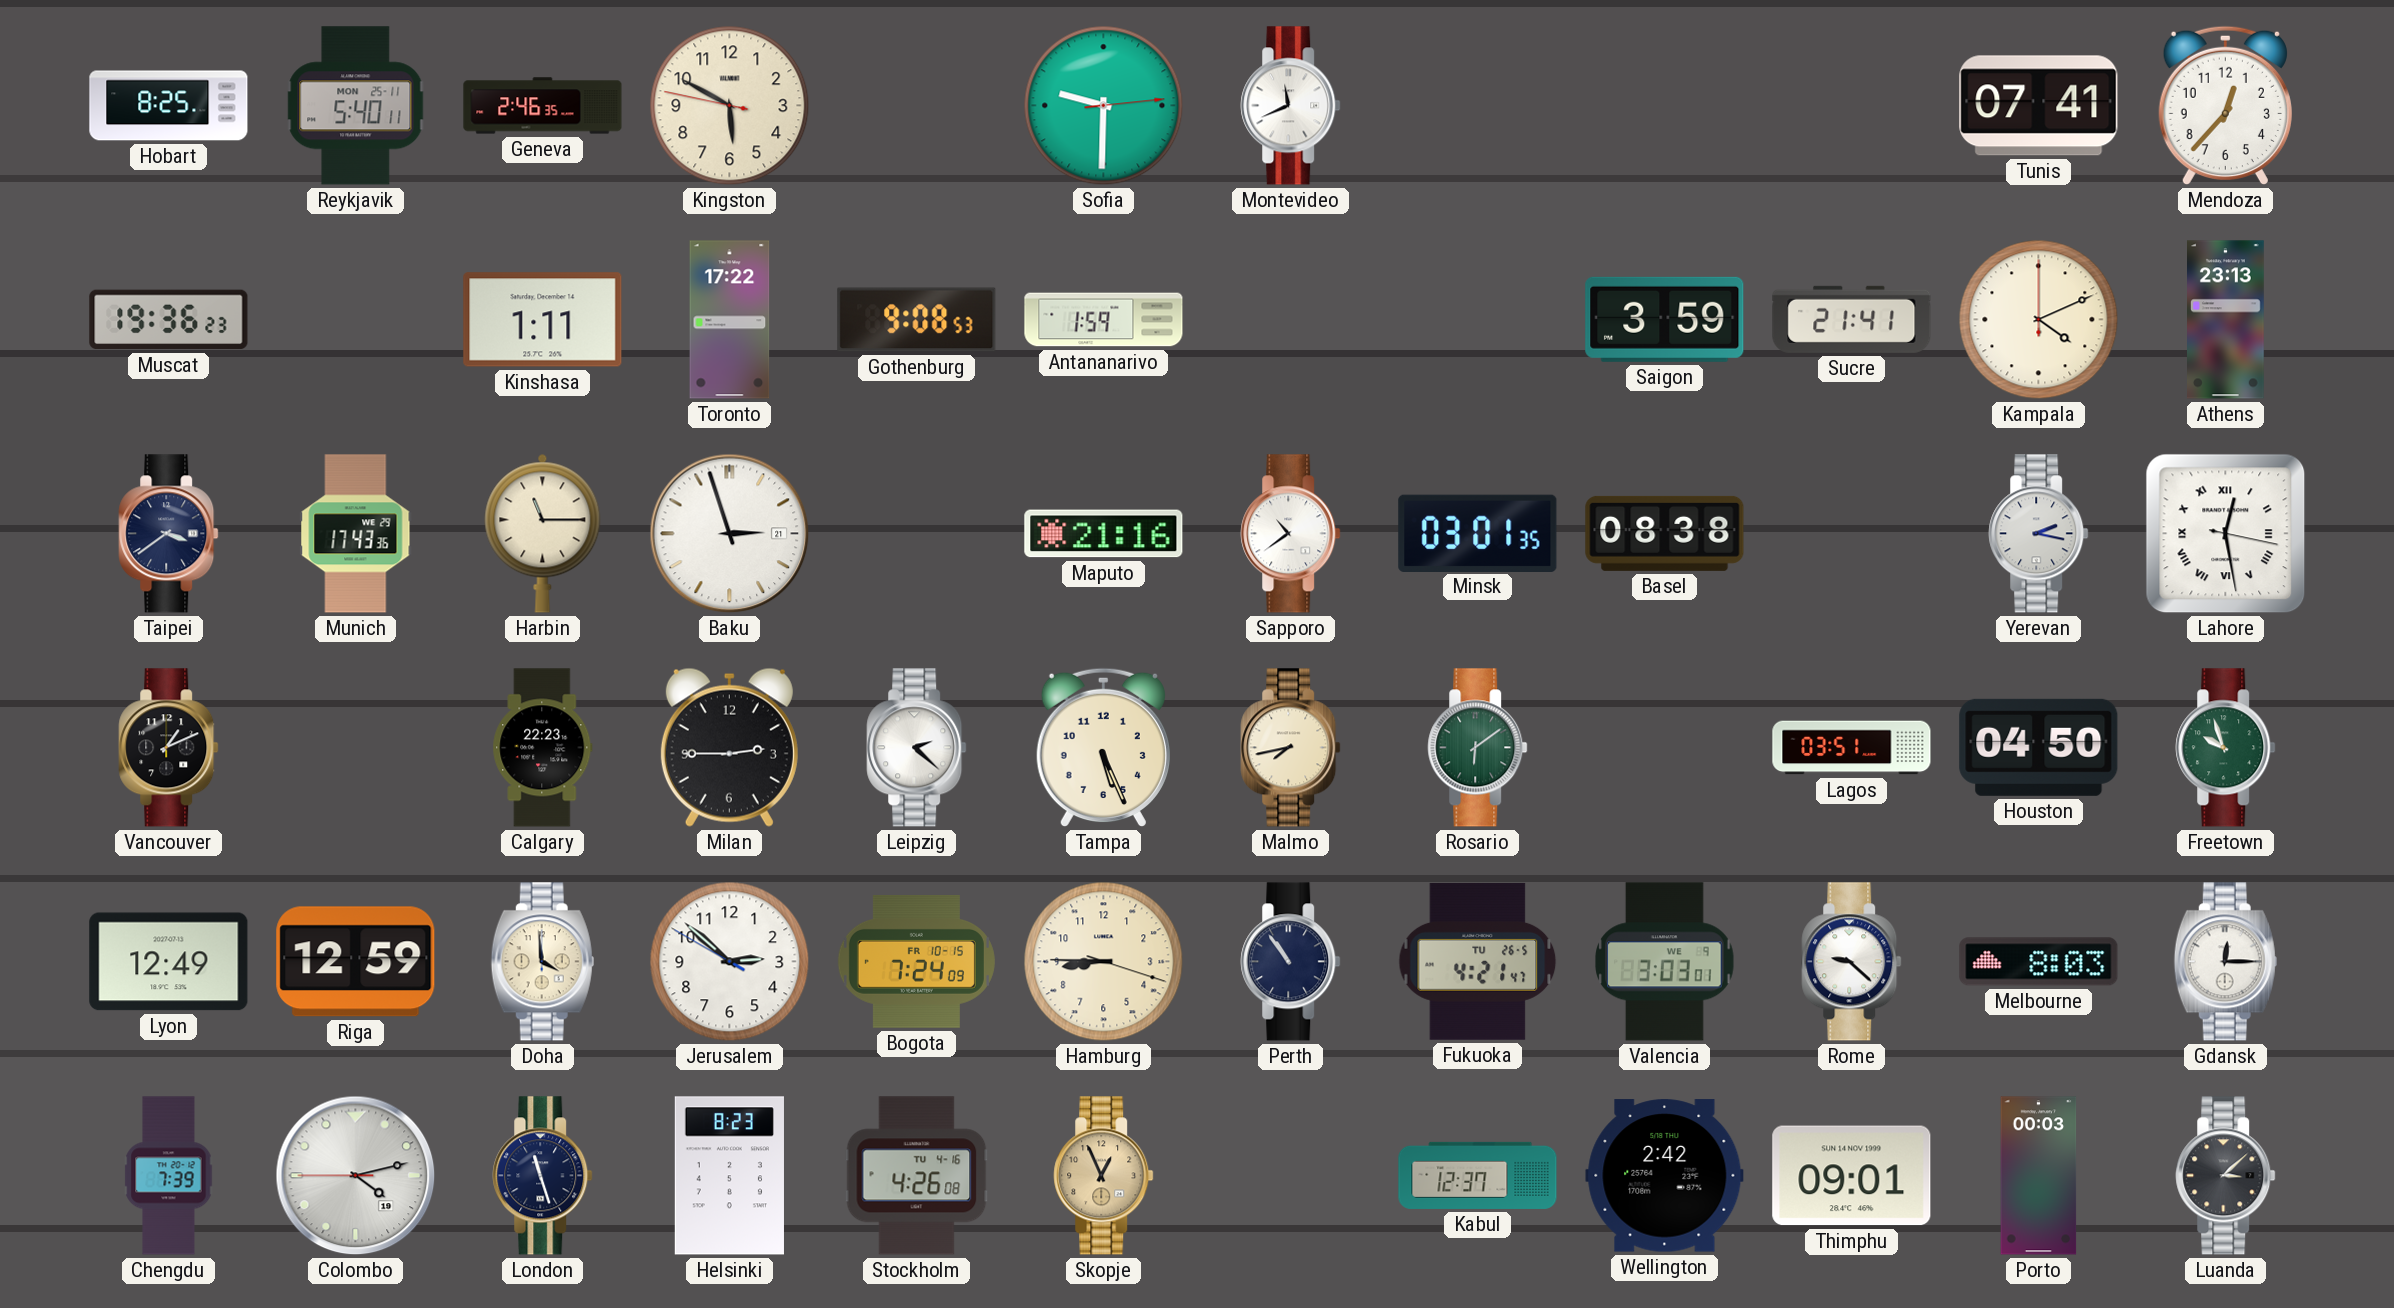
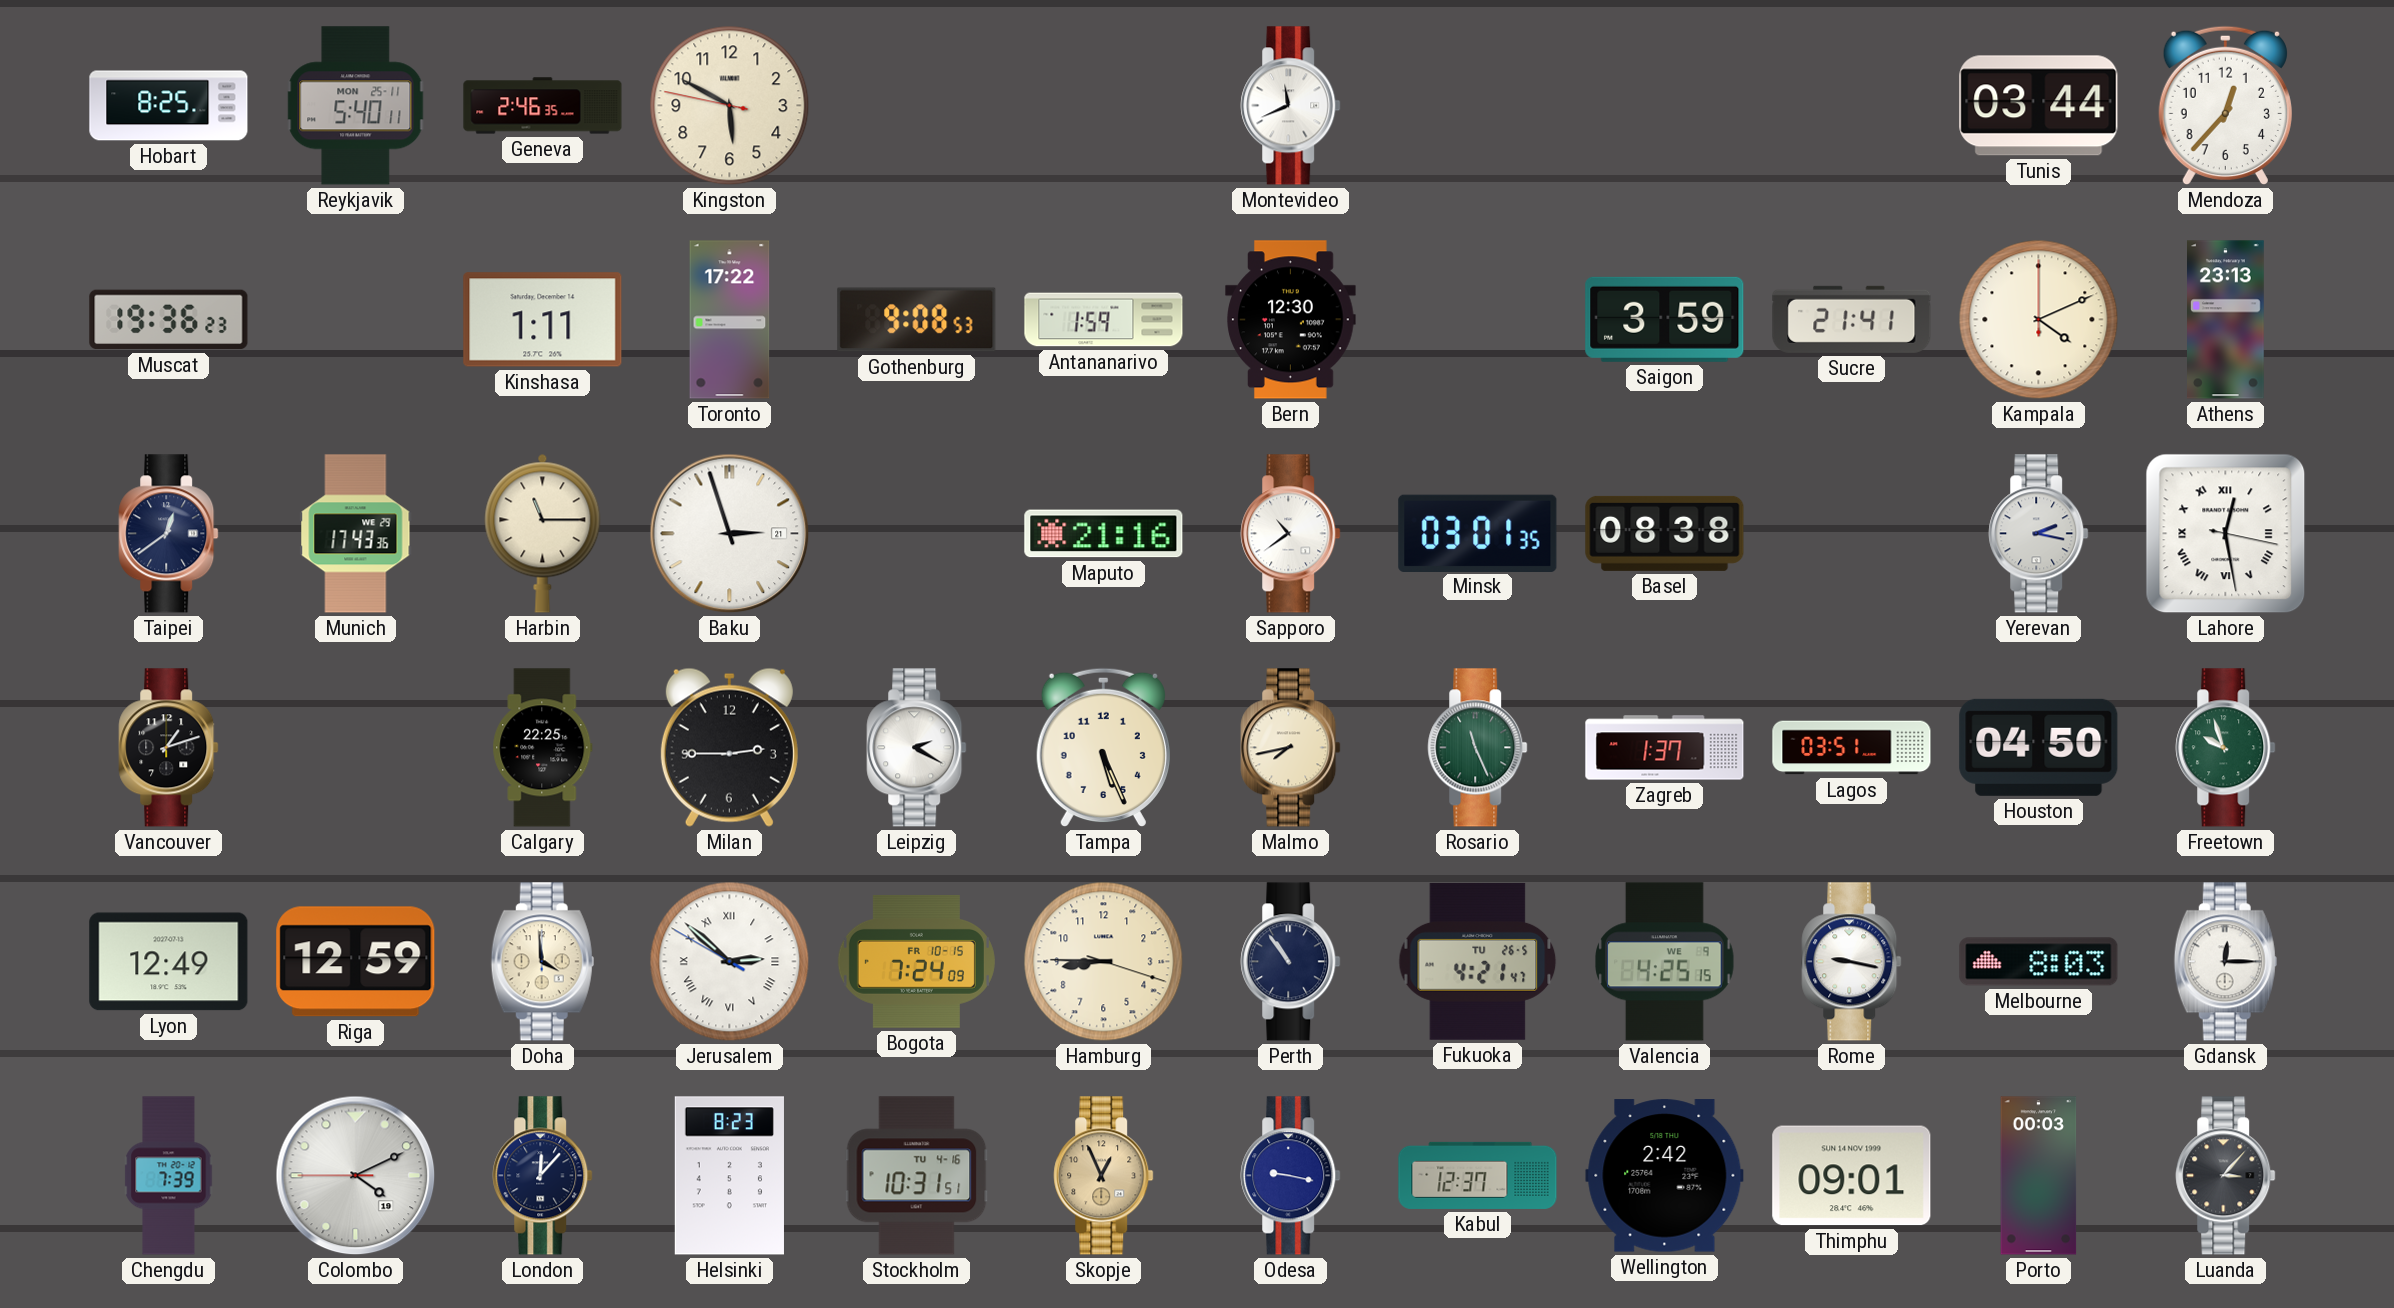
Sofia: 9:30 -> none
Tunis: 07:41 -> 03:44
Bern: none -> 12:30
Taipei: 3:39 -> 12:39
Vancouver: 1:11 -> 1:12
Calgary: 22:23 -> 22:25
Leipzig: 2:22 -> 2:20
Rosario: 6:09 -> 11:26
Zagreb: none -> 1:37
Jerusalem numerals: Arabic -> Roman
Valencia: 3:03 -> 4:25
Rome: 9:22 -> 9:17
Colombo: 4:12 -> 4:10
London: 11:27 -> 12:07
Stockholm: 4:26 -> 10:31
Odesa: none -> 9:17
Luanda: 3:08 -> 3:07
